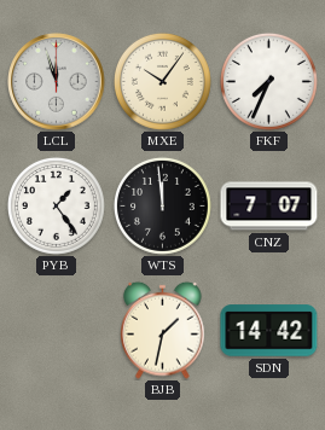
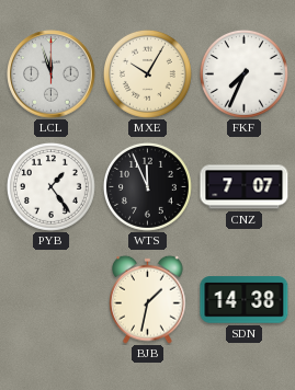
MXE: 10:06 -> 10:05
WTS: 11:59 -> 11:56
SDN: 14:42 -> 14:38
